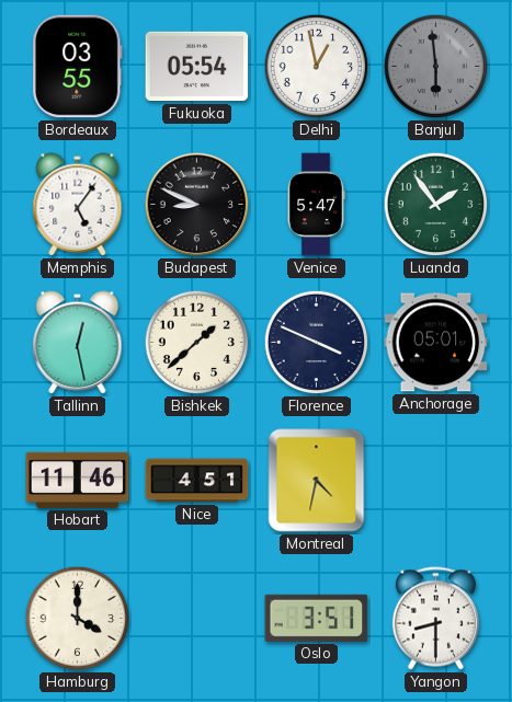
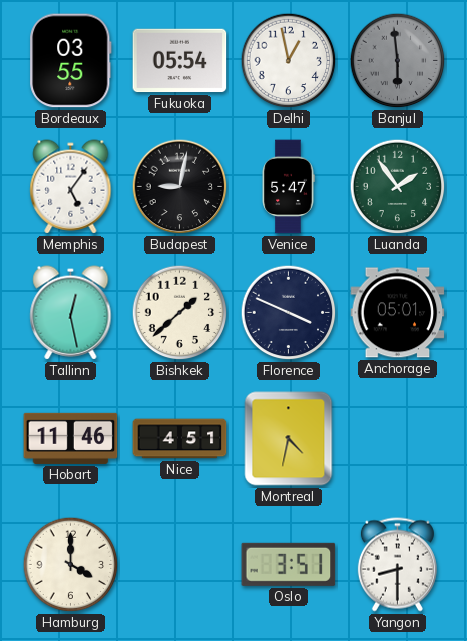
Budapest: 8:49 -> 9:02
